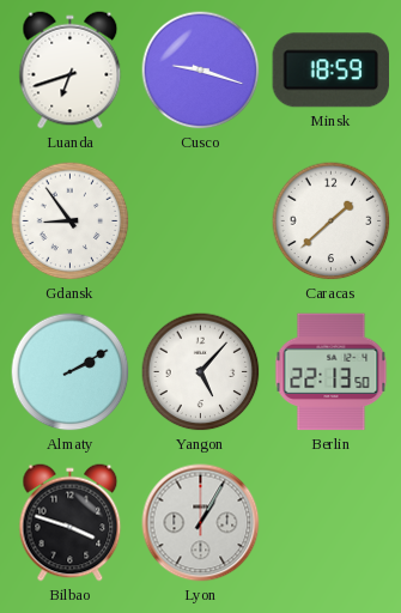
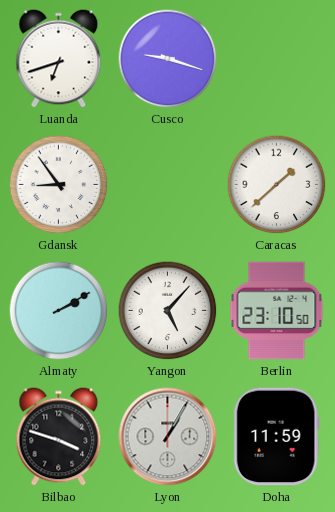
Minsk: 18:59 -> none
Berlin: 22:13 -> 23:10
Doha: none -> 11:59
